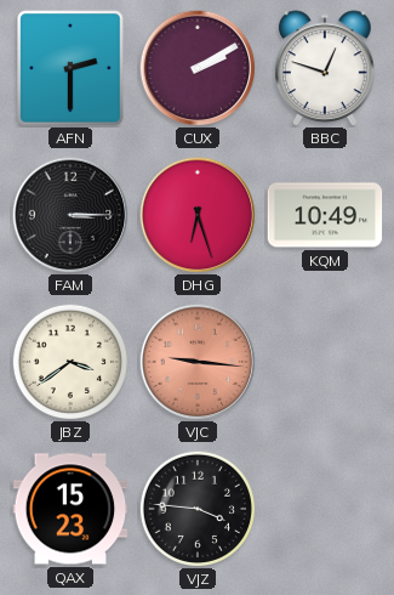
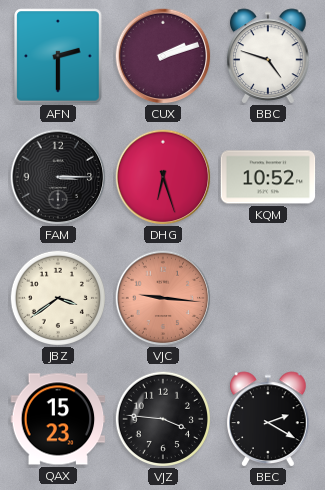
CUX: 2:10 -> 2:12
BBC: 12:48 -> 4:48
KQM: 10:49 -> 10:52
BEC: none -> 2:20
